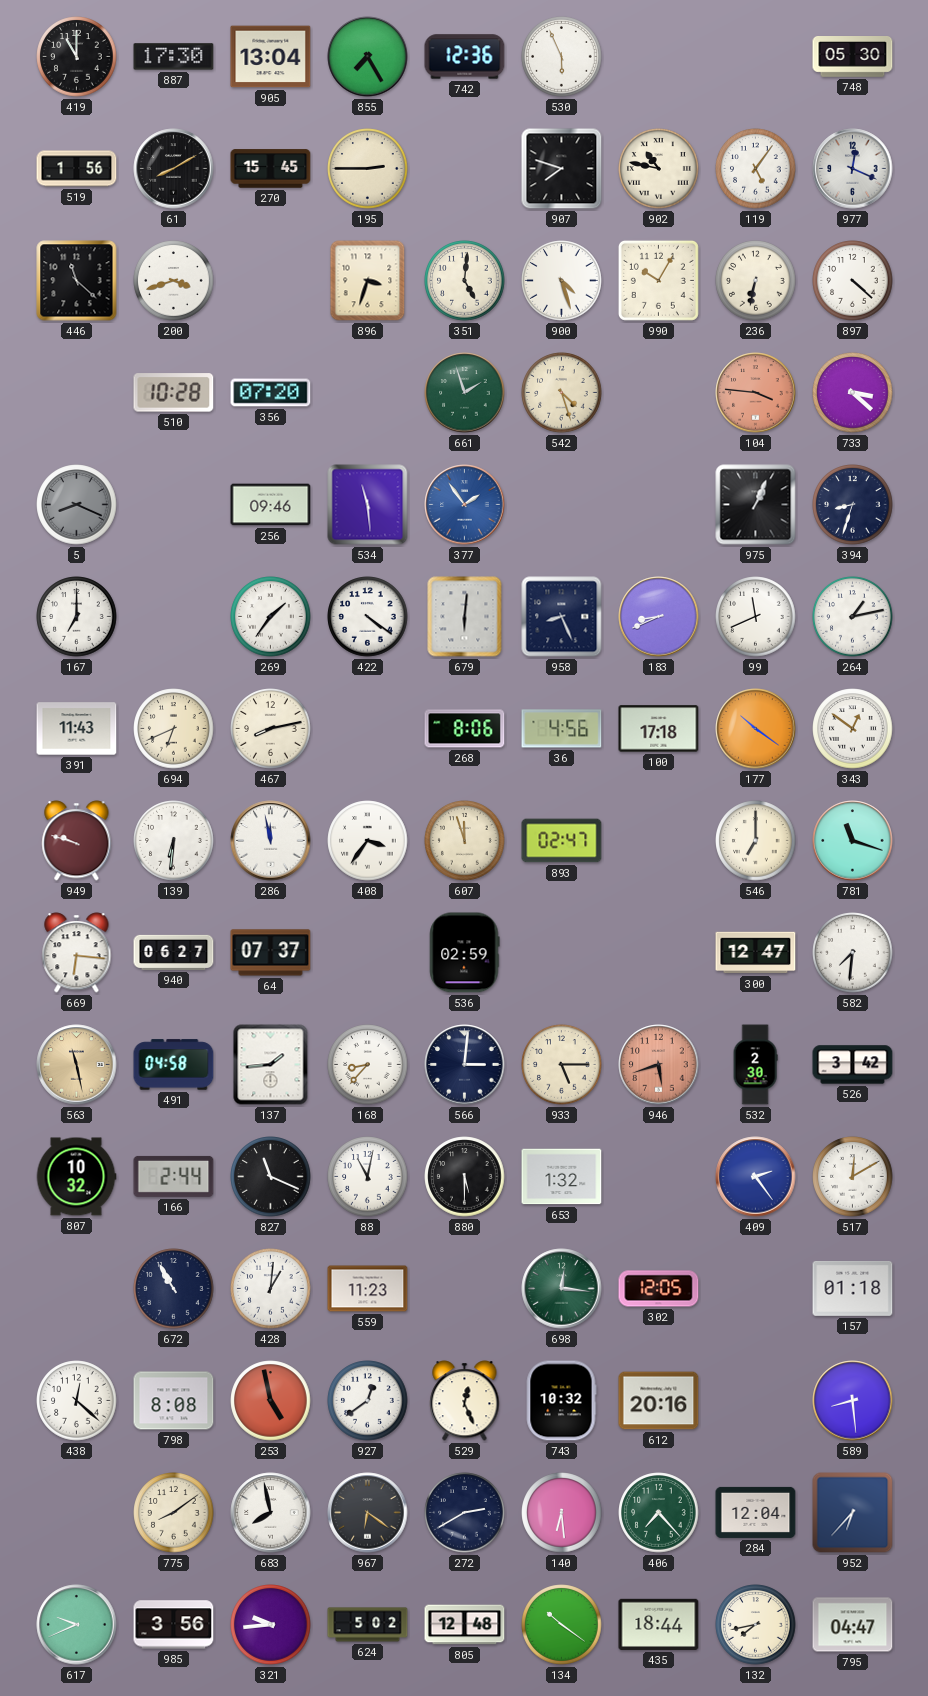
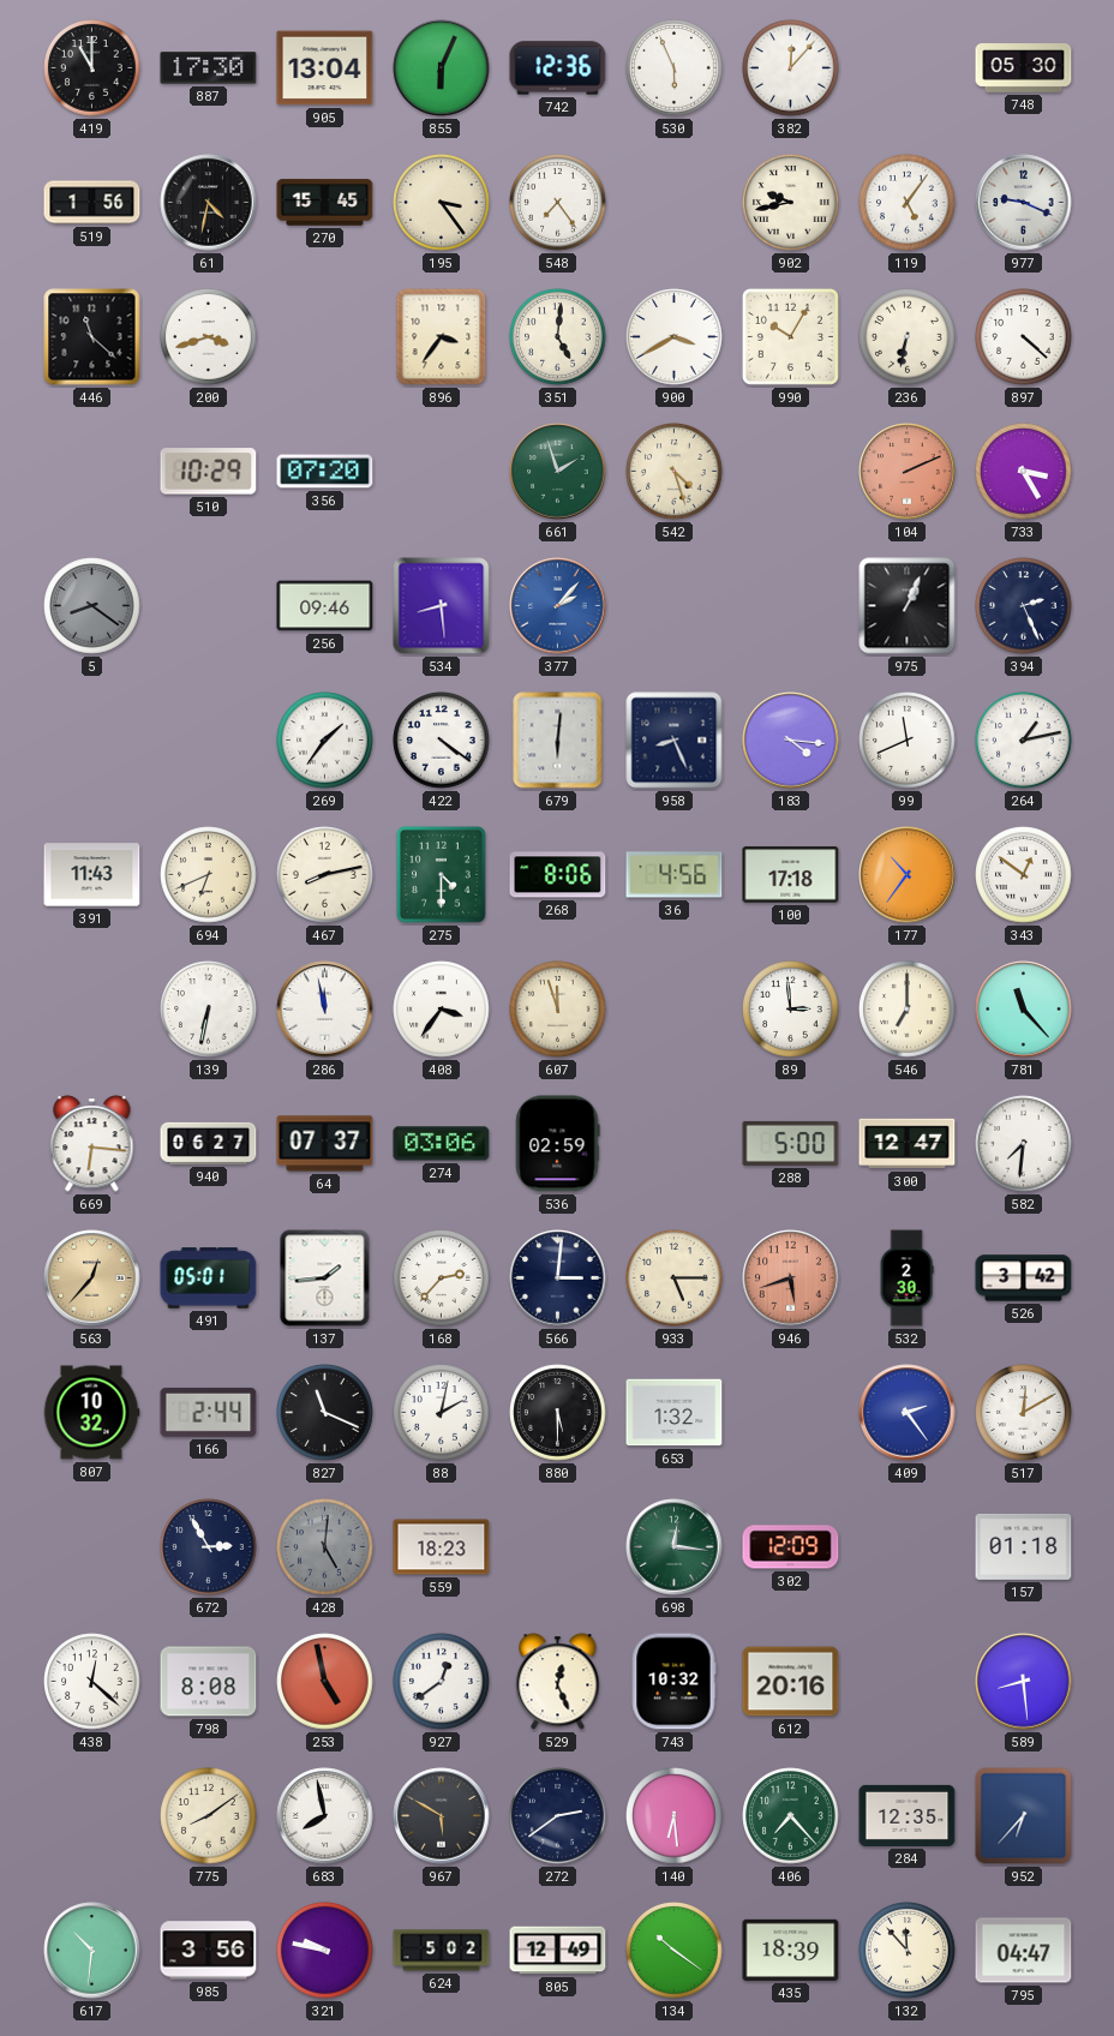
855: 7:25 -> 6:04
382: none -> 12:07
61: 8:10 -> 4:32
195: 2:45 -> 3:24
548: none -> 7:24
907: 7:48 -> none
902: 10:47 -> 9:43
977: 12:19 -> 9:19
896: 3:33 -> 3:36
900: 4:27 -> 3:40
510: 10:28 -> 10:29
104: 3:46 -> 2:11
733: 3:22 -> 3:25
5: 8:19 -> 8:21
534: 11:29 -> 8:29
377: 1:54 -> 2:07
394: 8:33 -> 2:26
167: 7:00 -> none
183: 8:41 -> 4:16
275: none -> 4:30
177: 10:21 -> 10:36
949: 9:48 -> none
139: 6:31 -> 6:32
893: 02:47 -> none
89: none -> 2:59
781: 11:18 -> 11:23
274: none -> 03:06
288: none -> 5:00
563: 11:28 -> 12:37
491: 04:58 -> 05:01
168: 8:37 -> 2:37
88: 11:02 -> 2:02
672: 10:55 -> 2:55
428: 1:01 -> 5:01
428 dial: white -> grey
559: 11:23 -> 18:23
302: 12:05 -> 12:09
967: 6:21 -> 5:50
272: 2:40 -> 2:39
284: 12:04 -> 12:35
617: 9:41 -> 10:31
321: 9:44 -> 9:47
805: 12:48 -> 12:49
435: 18:44 -> 18:39
132: 7:43 -> 11:53
